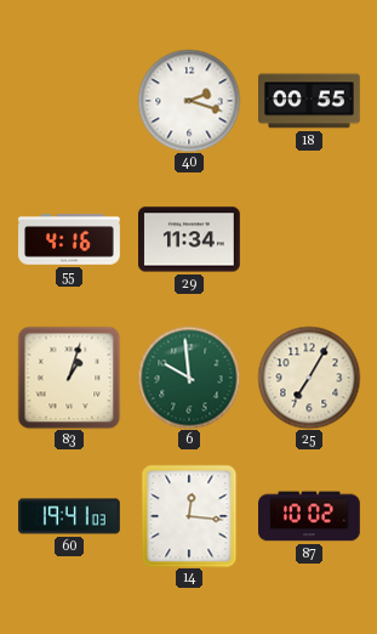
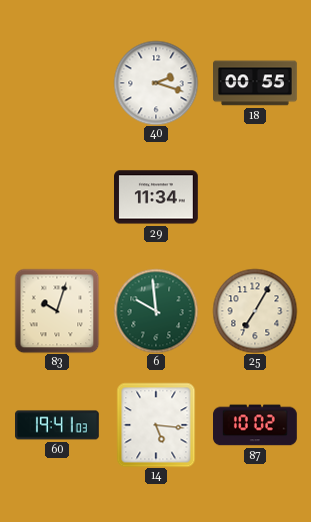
55: 4:16 -> none
83: 1:03 -> 10:03
14: 12:16 -> 5:16
